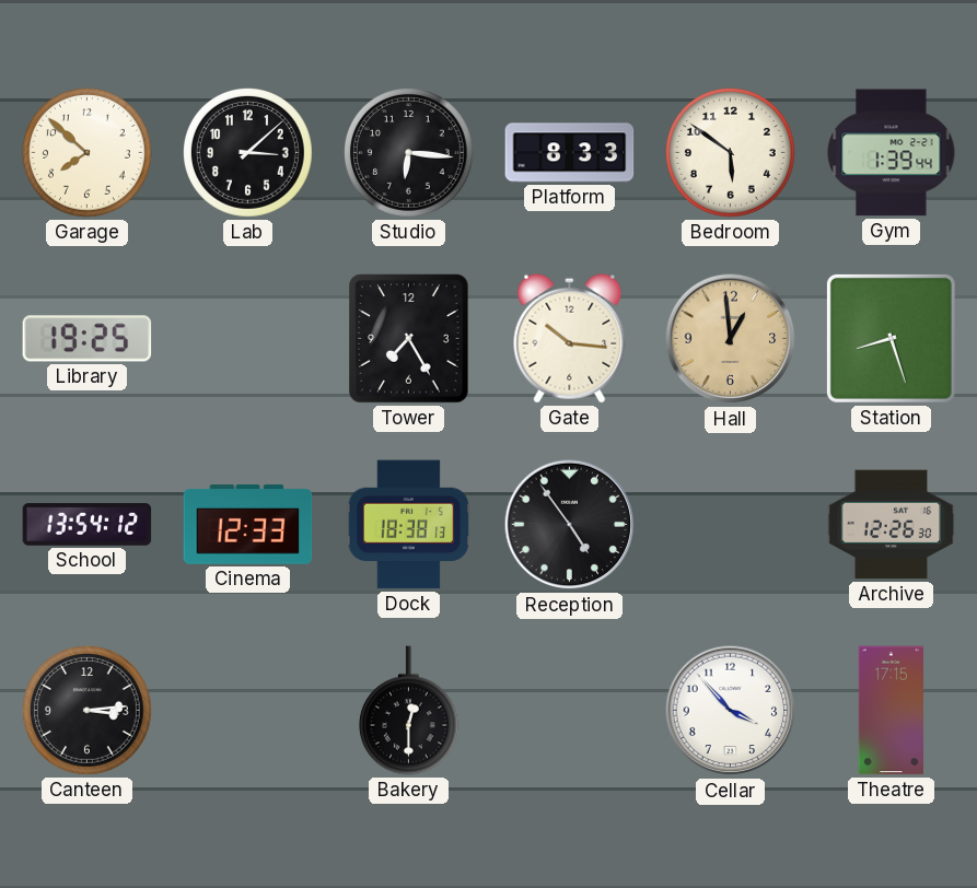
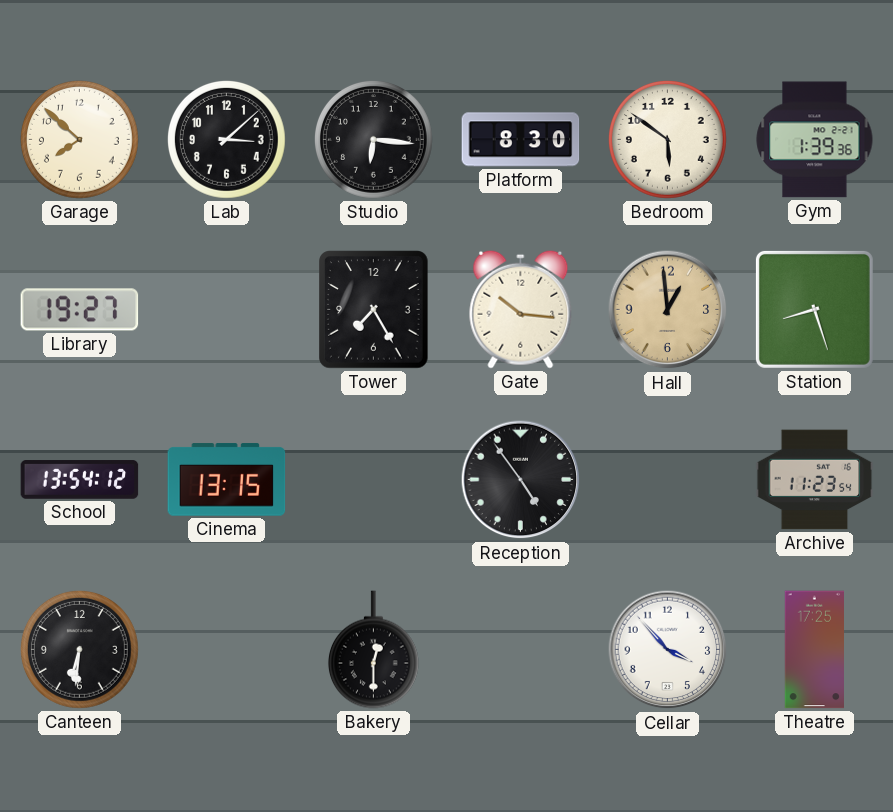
Platform: 8:33 -> 8:30
Gym: 1:39:44 -> 1:39:36
Library: 19:25 -> 19:27
Cinema: 12:33 -> 13:15
Dock: 18:38 -> none
Archive: 12:26 -> 11:23
Canteen: 3:14 -> 6:31
Theatre: 17:15 -> 17:25
